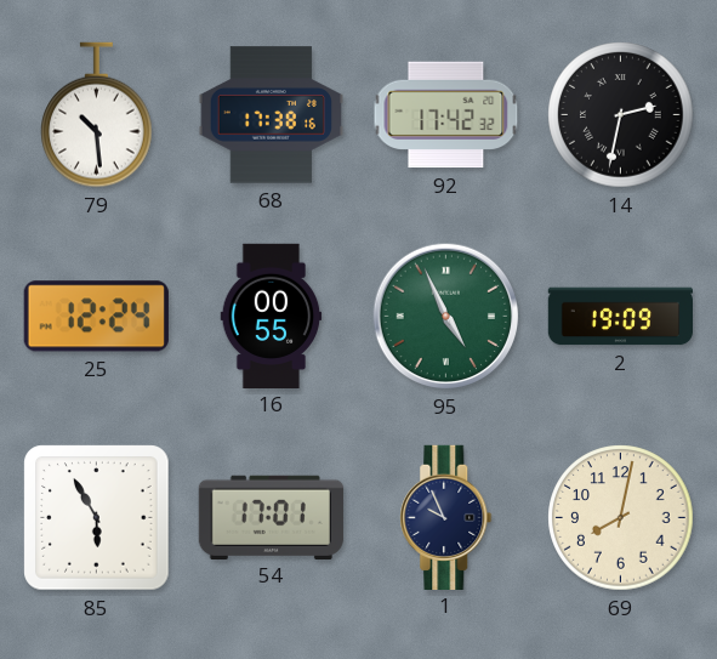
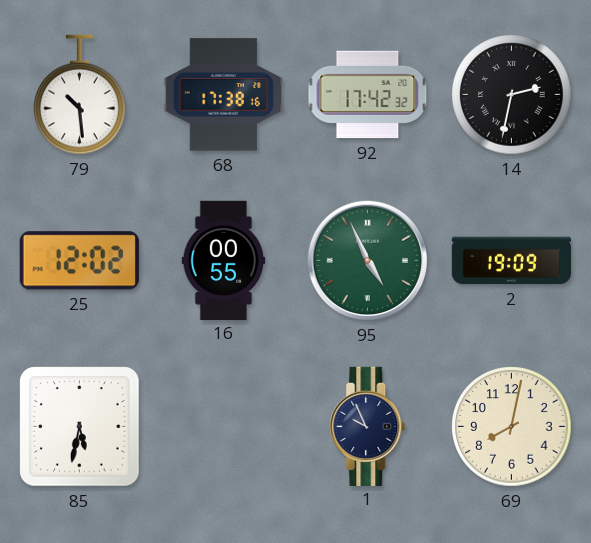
25: 12:24 -> 12:02
85: 5:55 -> 5:32
54: 17:01 -> none
